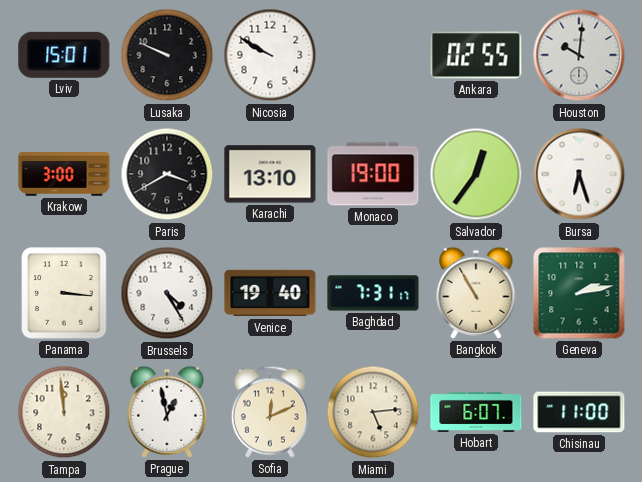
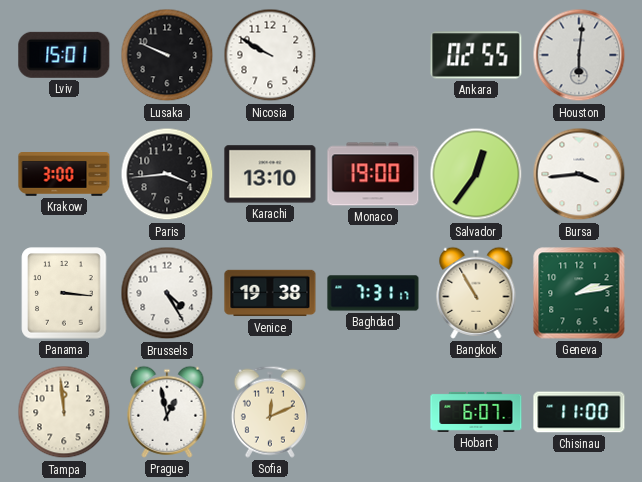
Houston: 10:01 -> 6:01
Paris: 3:40 -> 3:44
Bursa: 6:27 -> 3:44
Venice: 19:40 -> 19:38
Miami: 5:14 -> none
